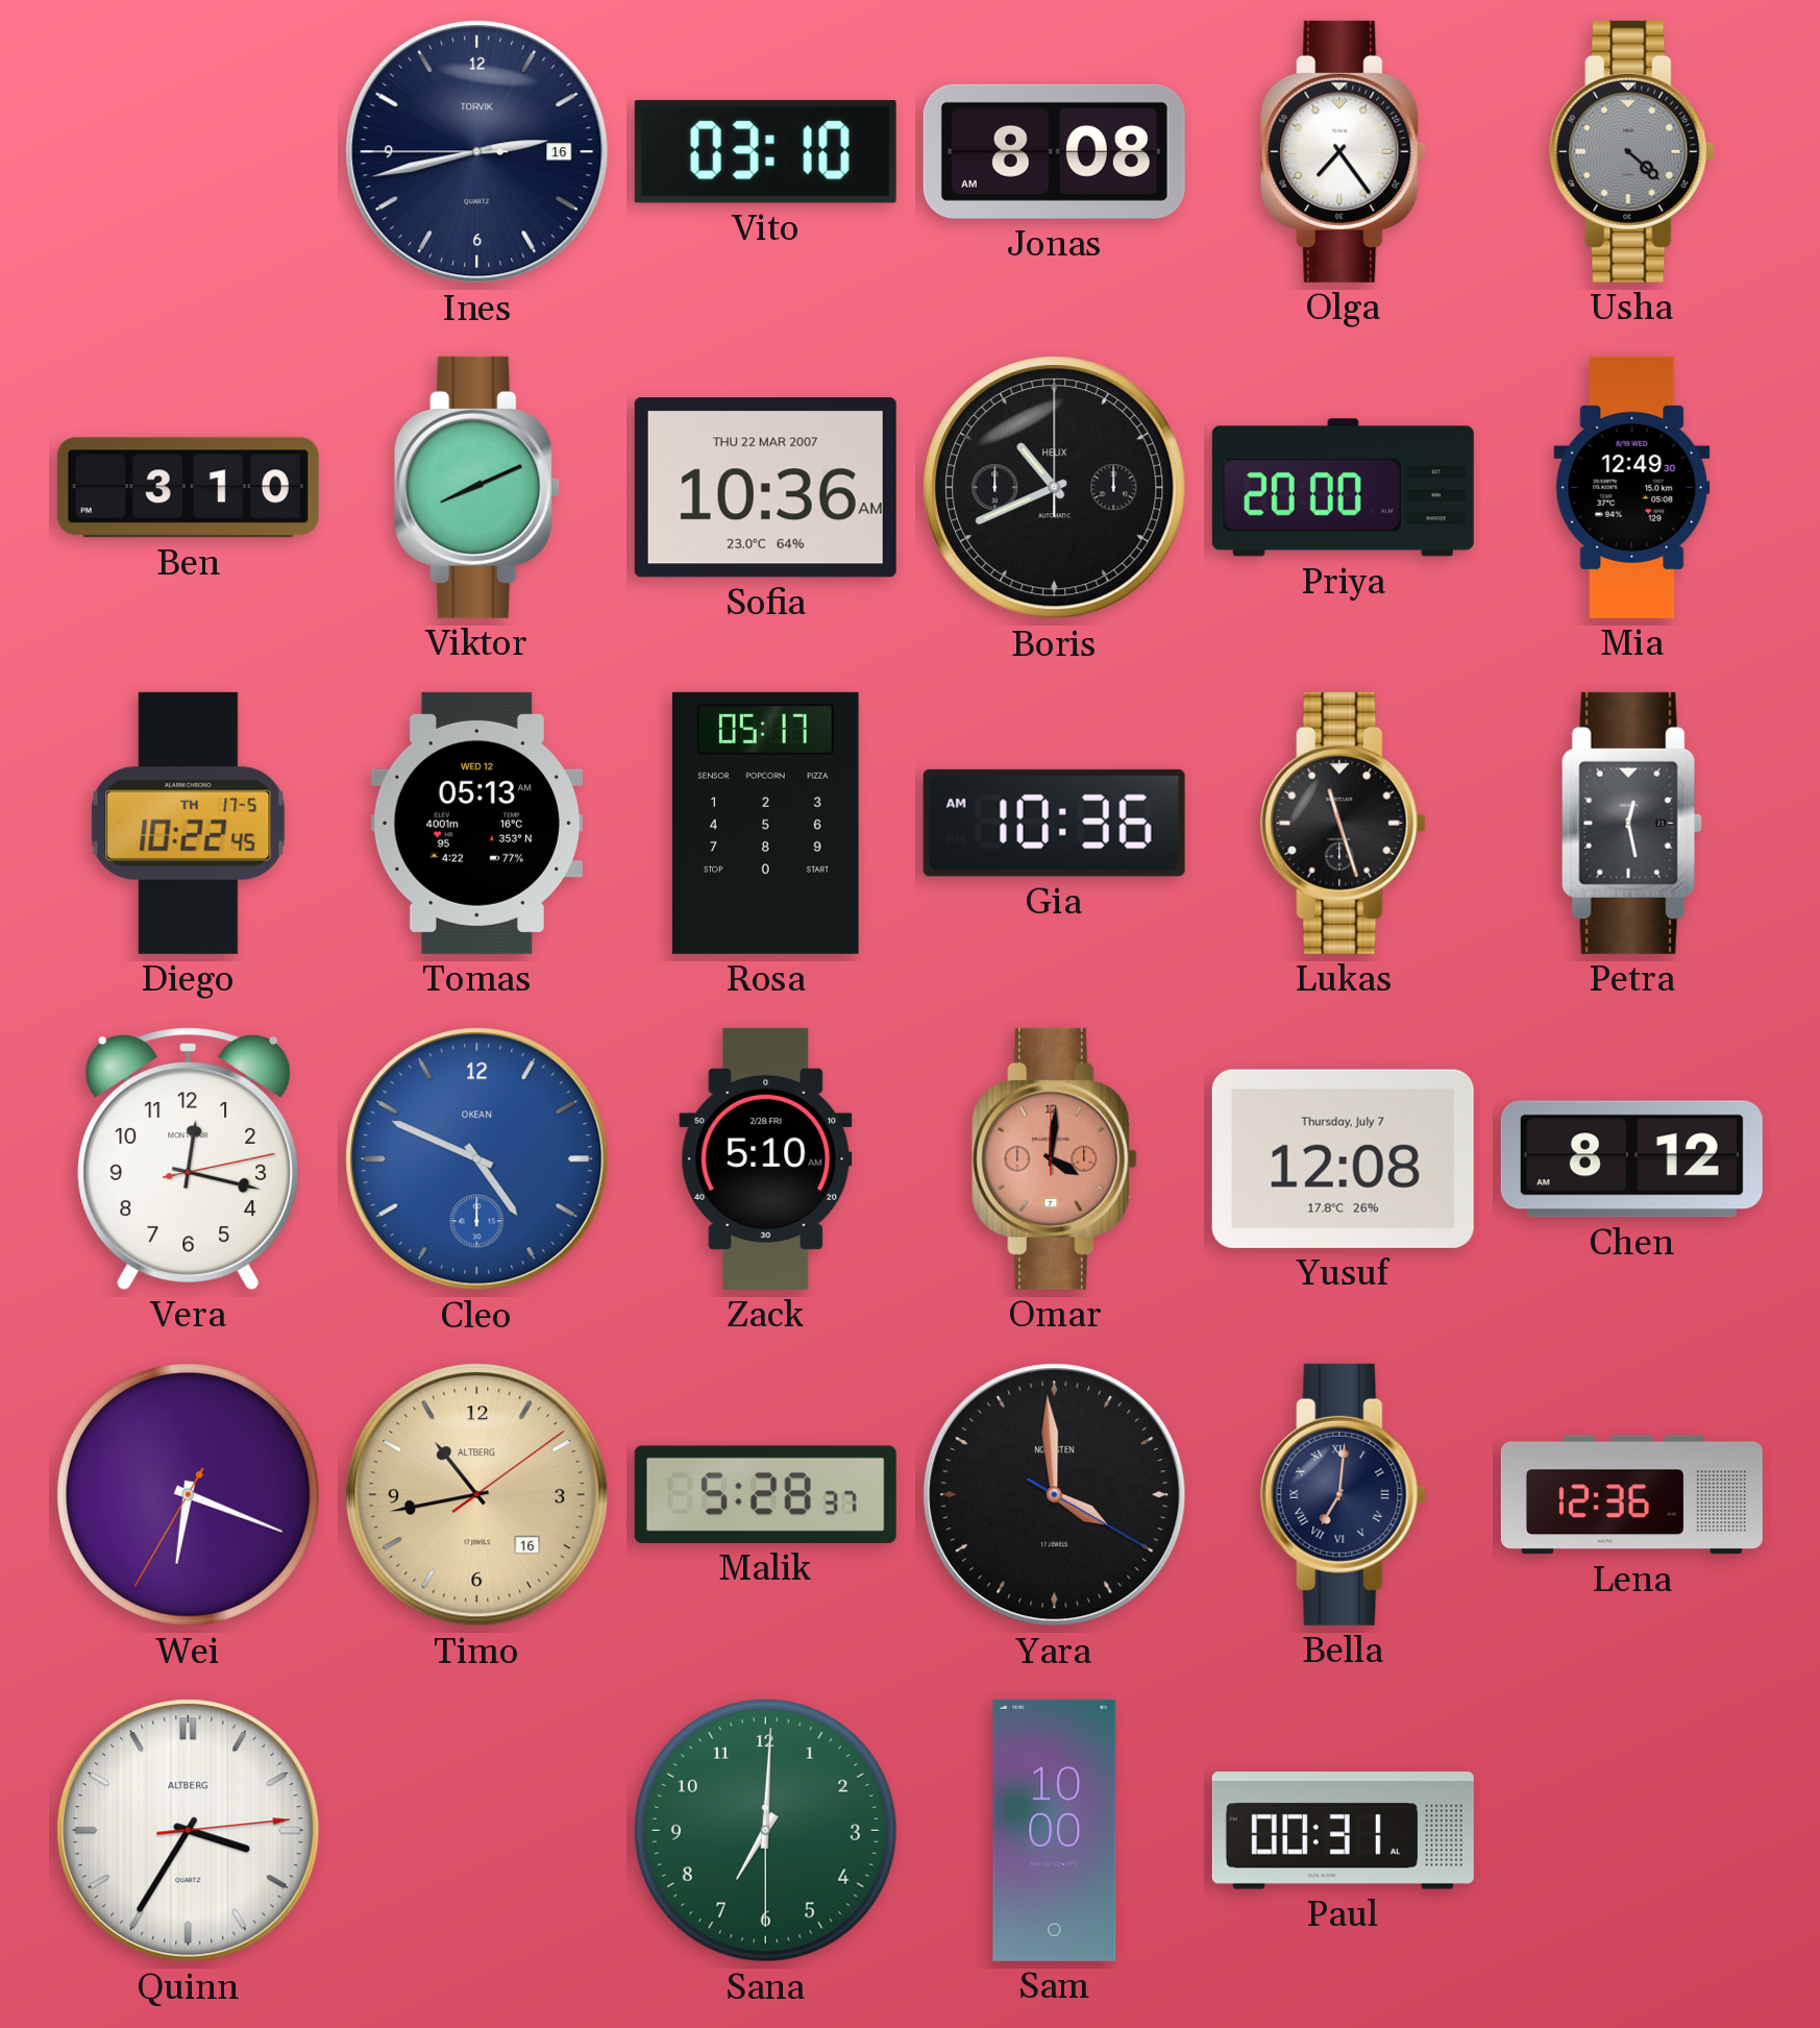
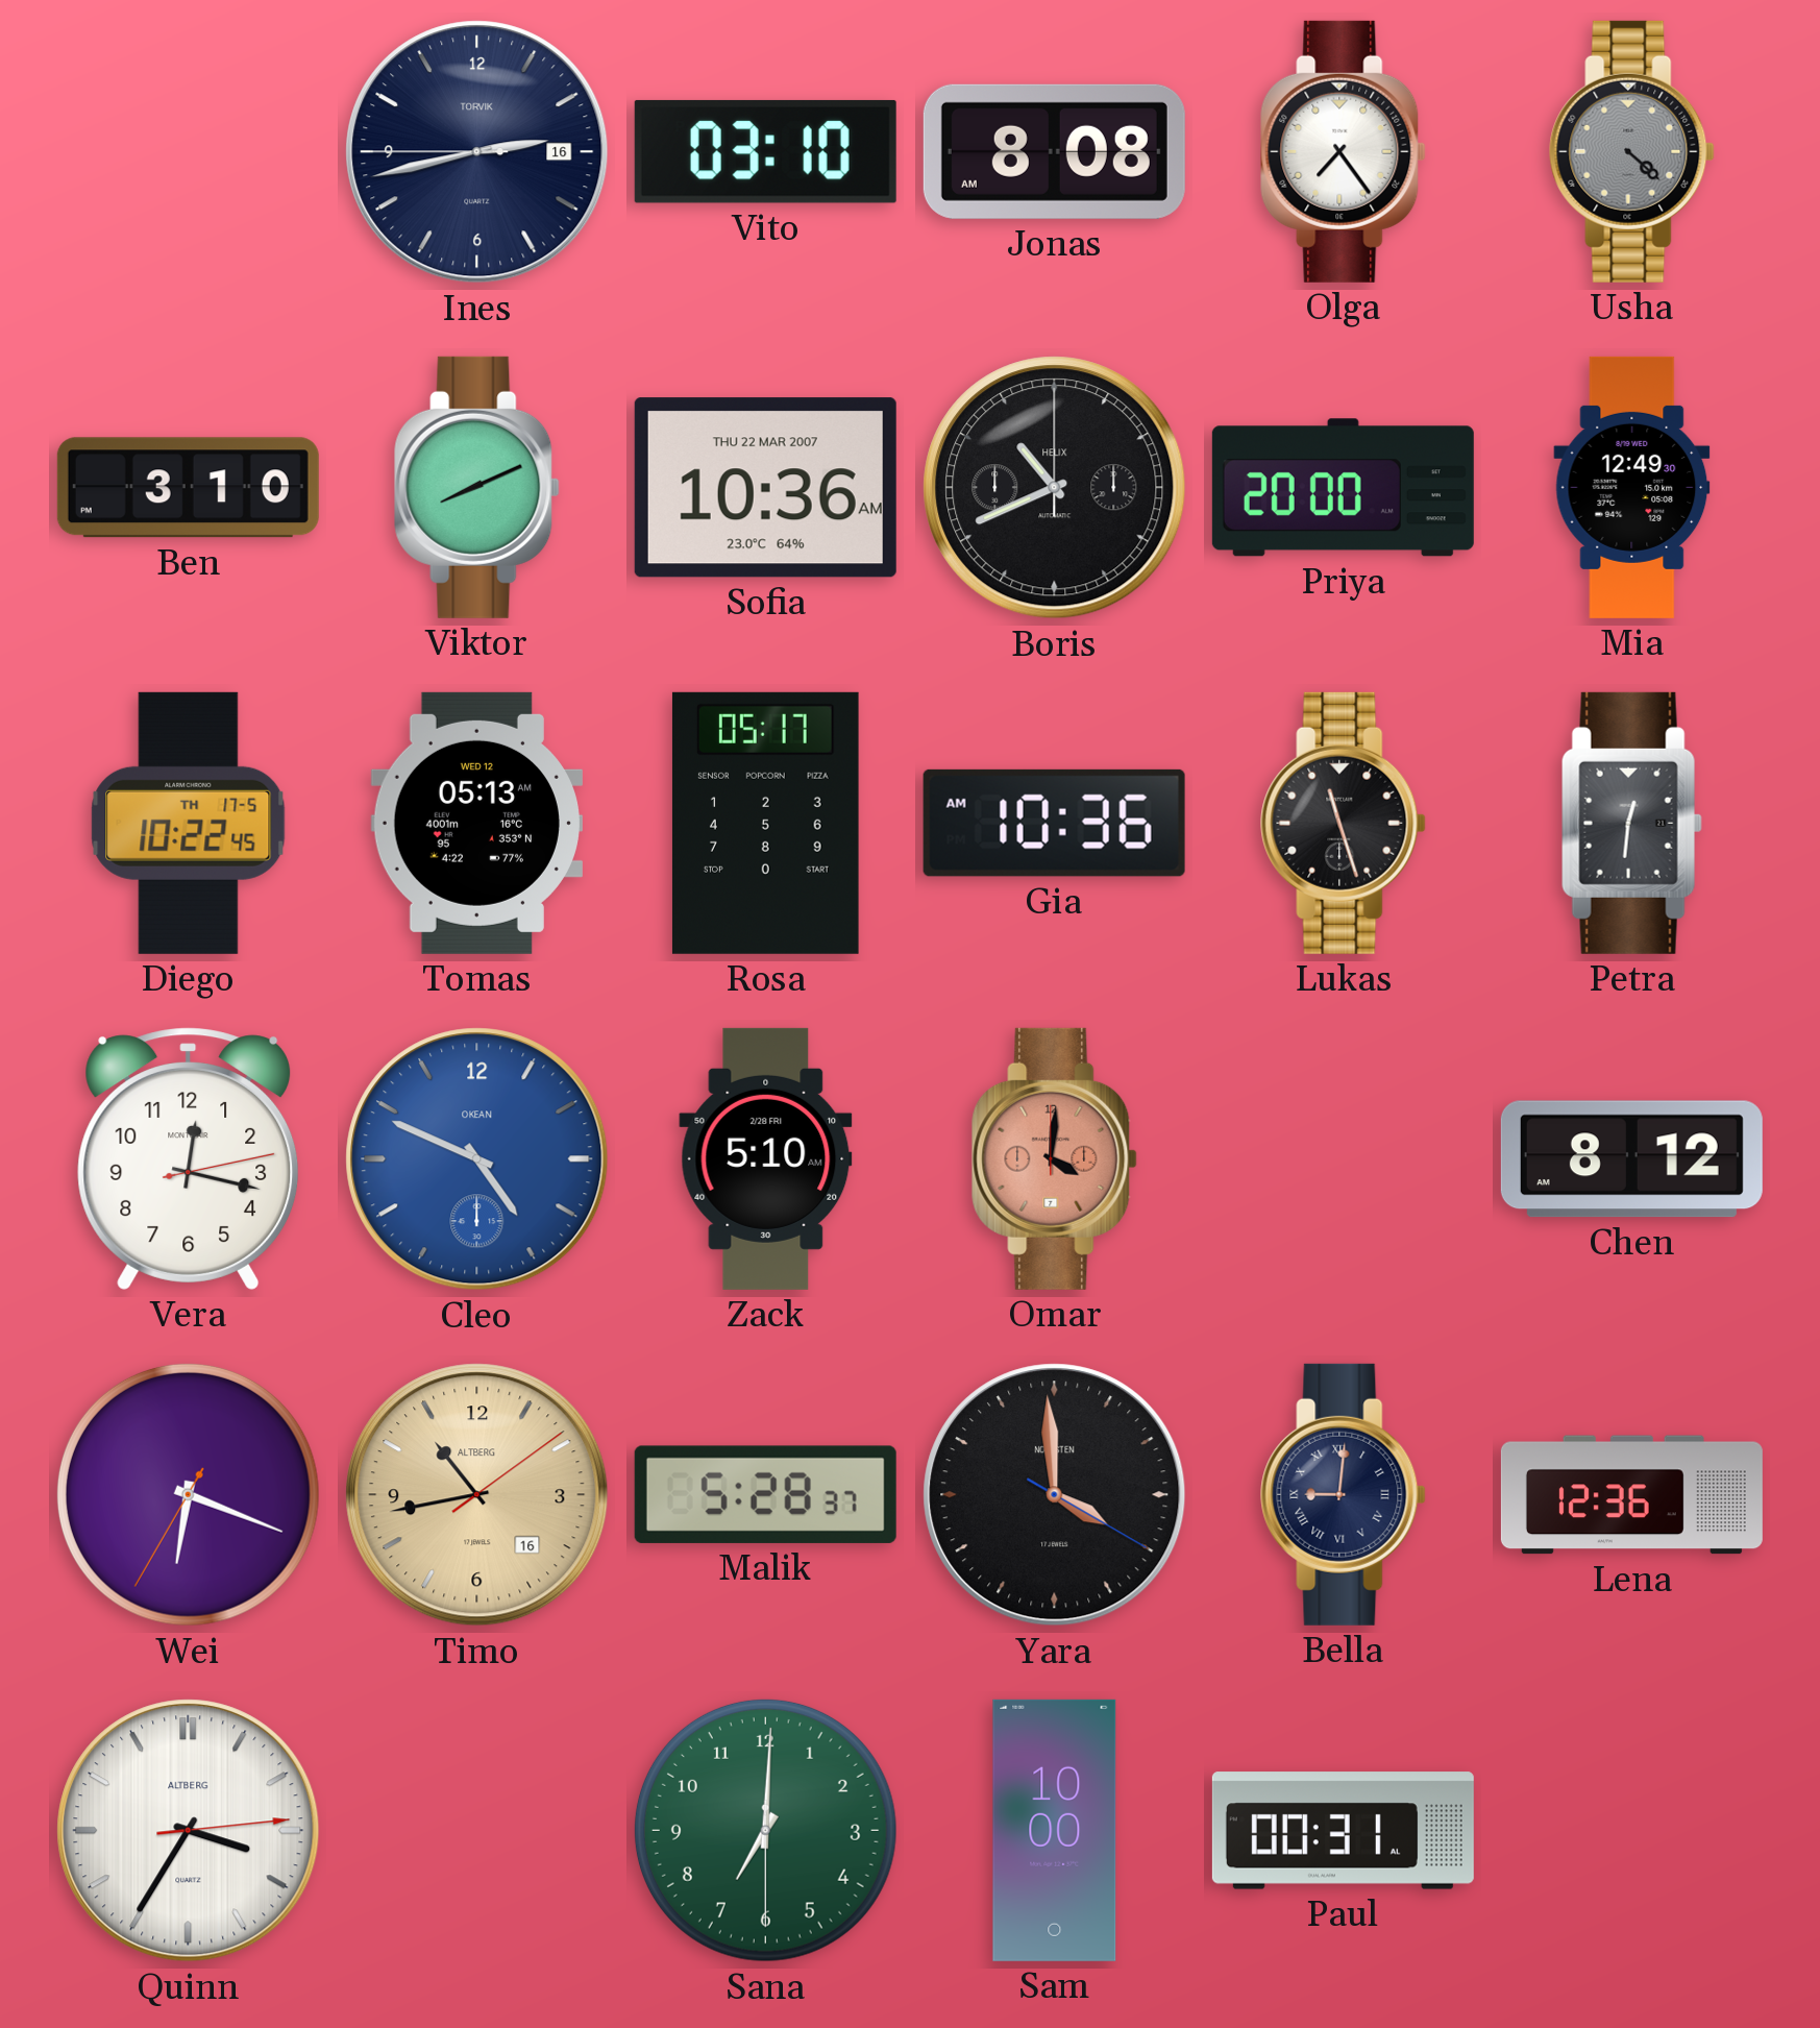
Petra: 12:28 -> 12:31
Yusuf: 12:08 -> none
Bella: 7:01 -> 9:01
